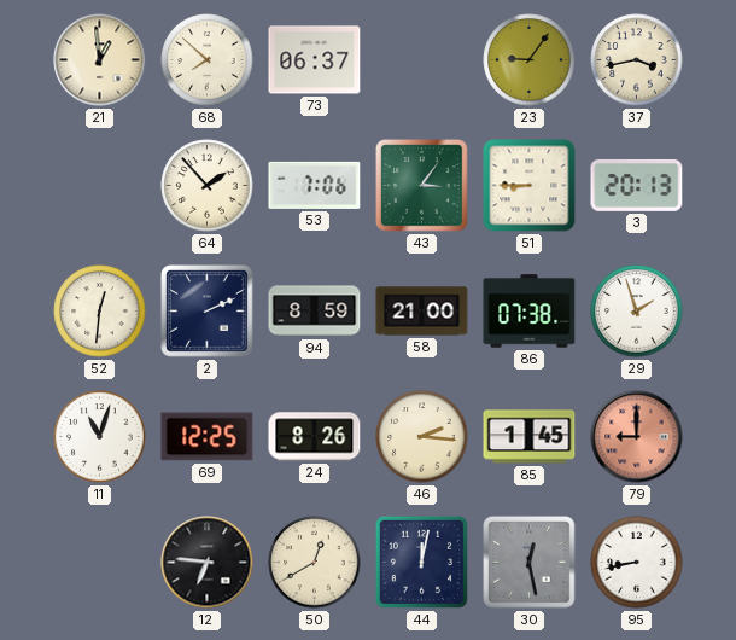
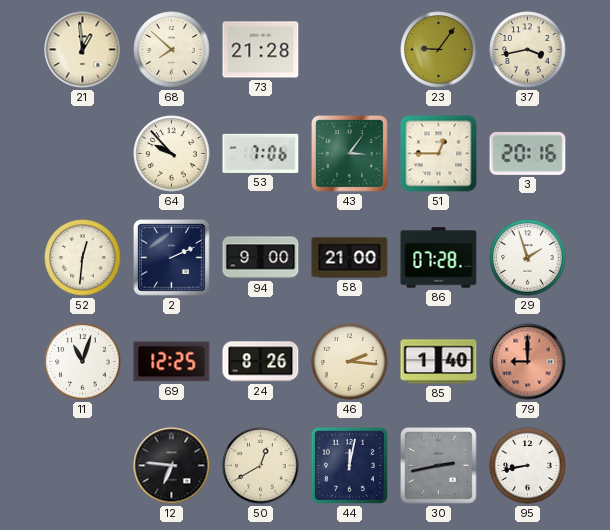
73: 06:37 -> 21:28
64: 1:53 -> 9:53
51: 8:45 -> 12:45
3: 20:13 -> 20:16
94: 8:59 -> 9:00
86: 07:38 -> 07:28
85: 1:45 -> 1:40
30: 12:28 -> 2:43
